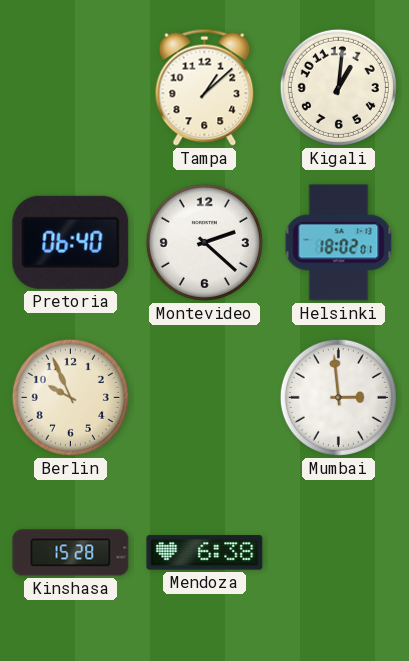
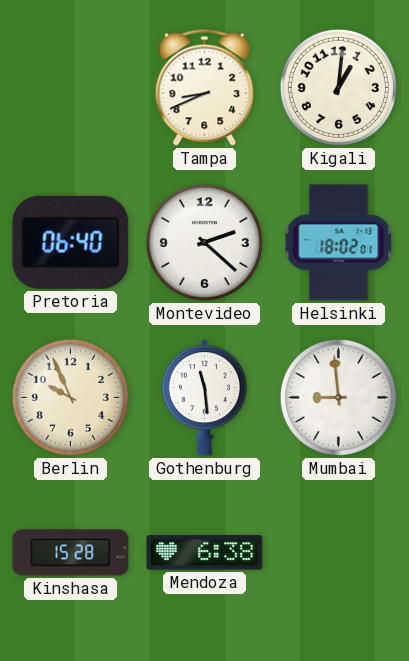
Tampa: 1:08 -> 8:41
Gothenburg: none -> 11:29
Mumbai: 2:59 -> 8:59
